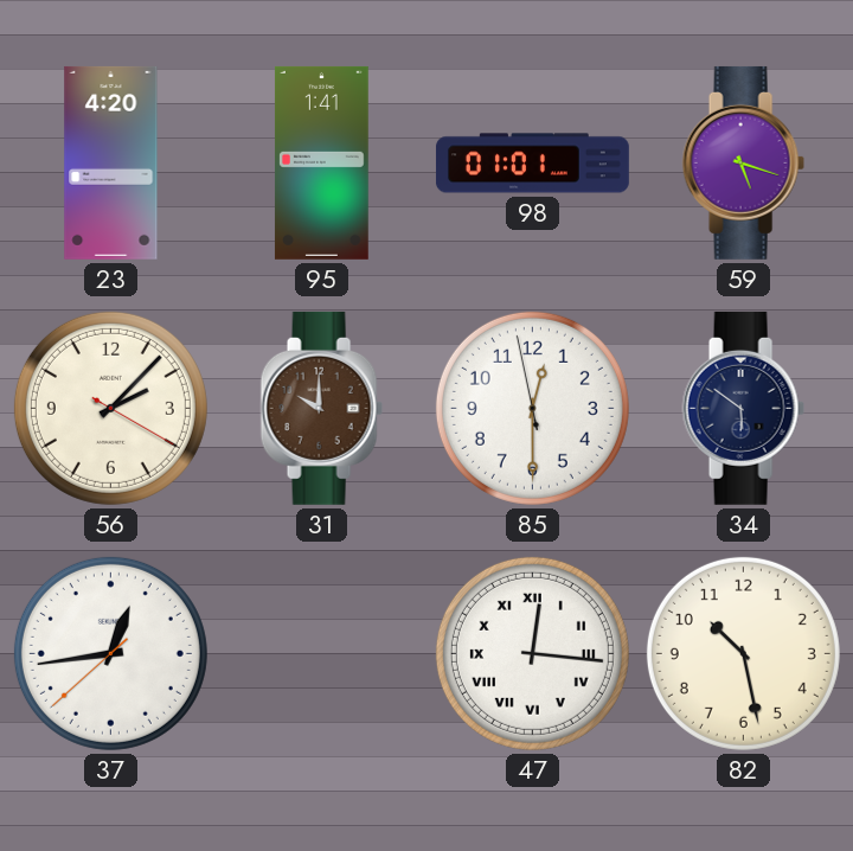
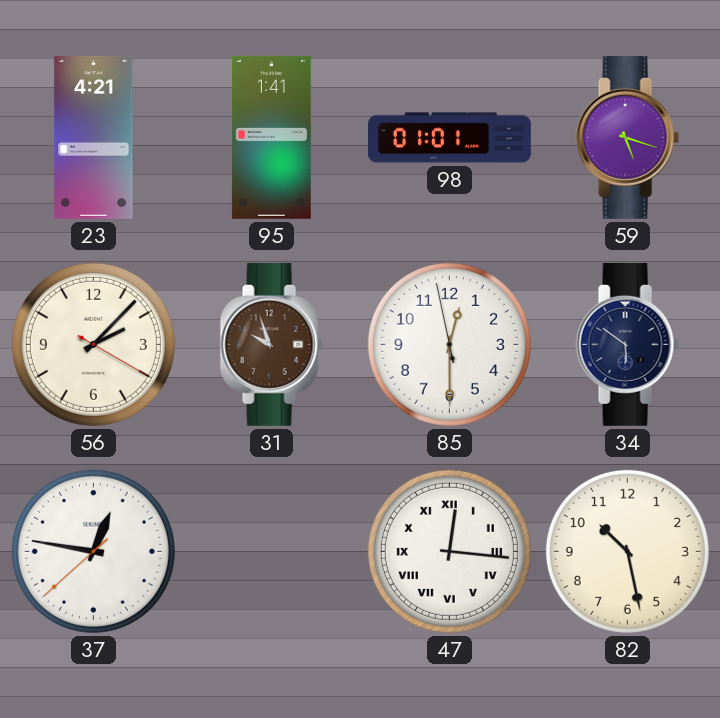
23: 4:20 -> 4:21
31: 10:00 -> 9:57
37: 12:43 -> 12:46
